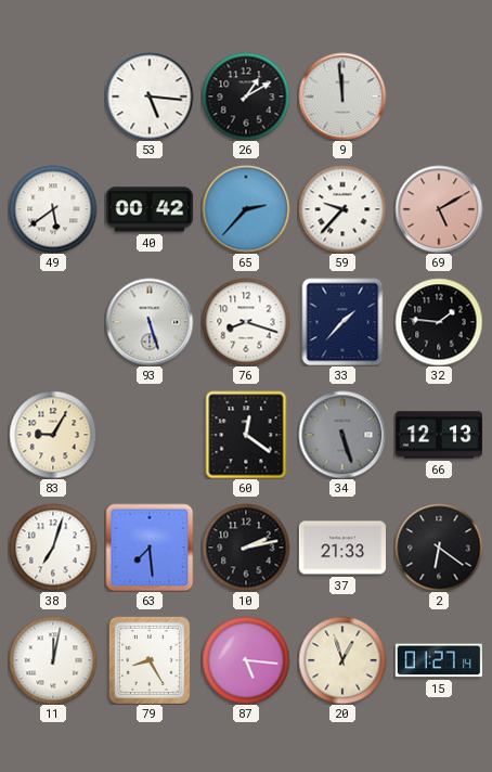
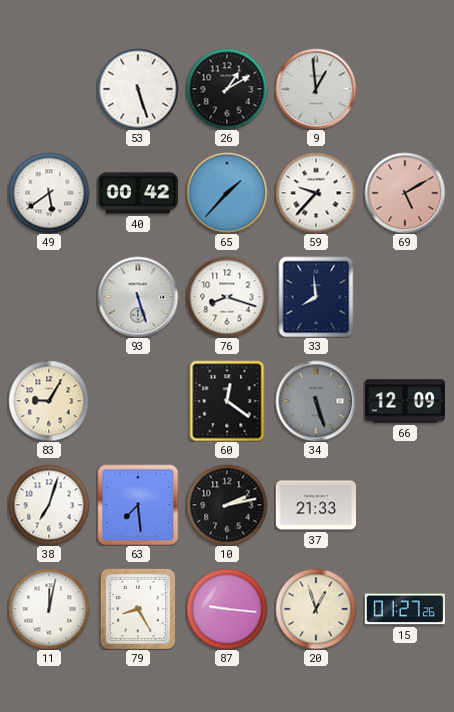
53: 5:16 -> 5:27
9: 11:59 -> 12:59
65: 2:37 -> 1:37
33: 1:37 -> 7:59
32: 1:46 -> none
66: 12:13 -> 12:09
2: 6:21 -> none
87: 5:16 -> 9:16
15: 01:27:14 -> 01:27:26
